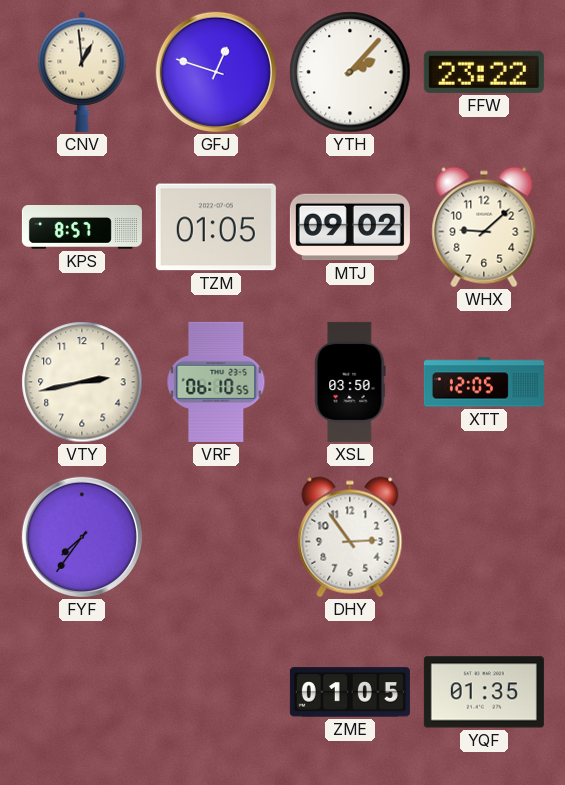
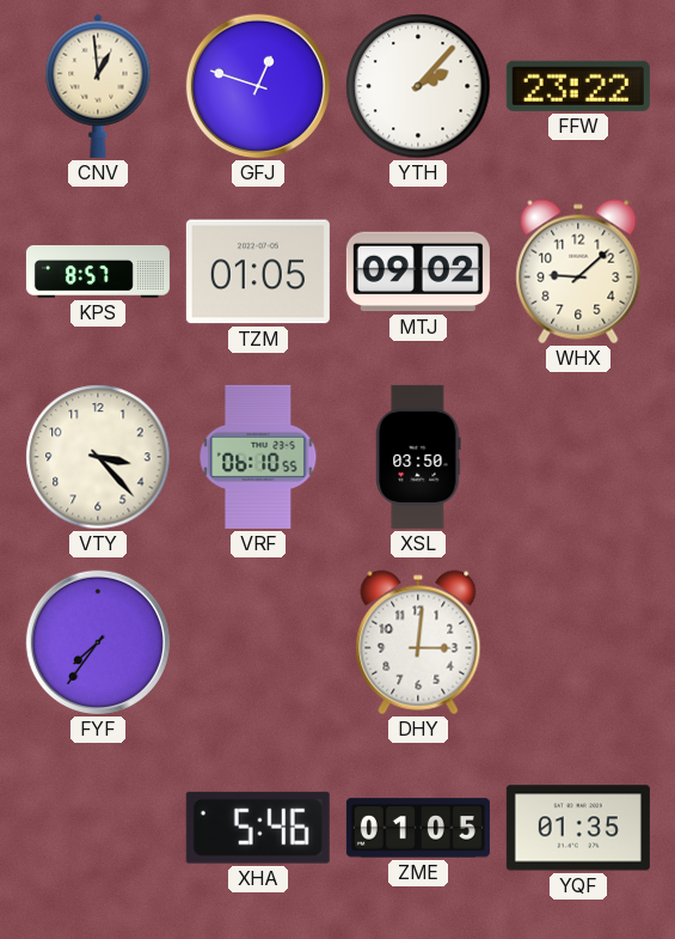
VTY: 2:43 -> 3:23
XTT: 12:05 -> none
DHY: 2:54 -> 3:01
XHA: none -> 5:46
